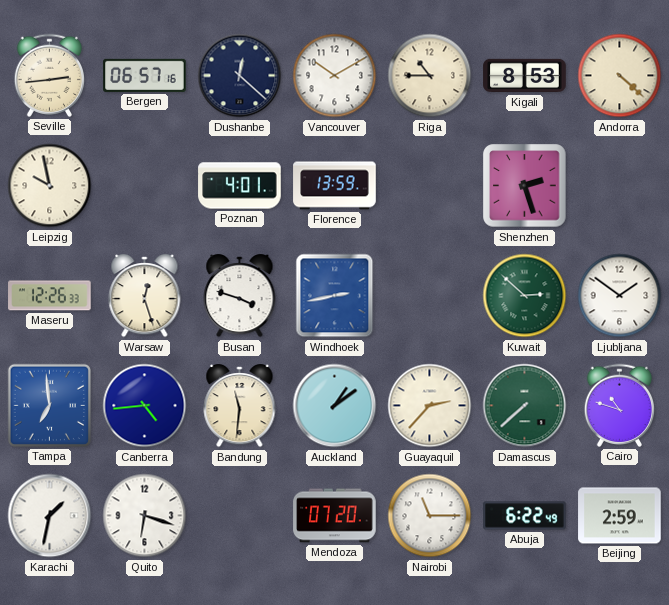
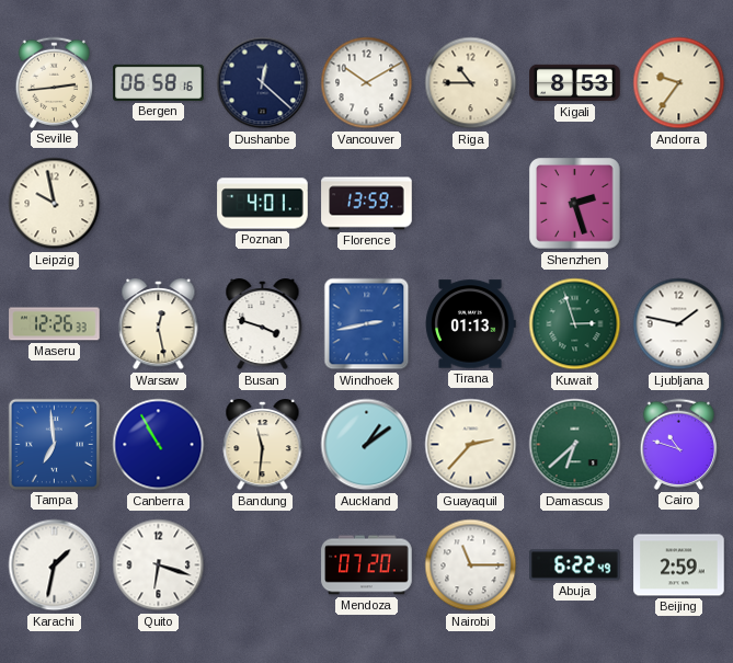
Bergen: 06:57 -> 06:58
Andorra: 4:22 -> 9:36
Warsaw: 12:27 -> 12:28
Tirana: none -> 01:13
Kuwait: 2:52 -> 2:57
Ljubljana: 1:51 -> 1:47
Canberra: 4:44 -> 10:55
Damascus: 7:38 -> 6:38
